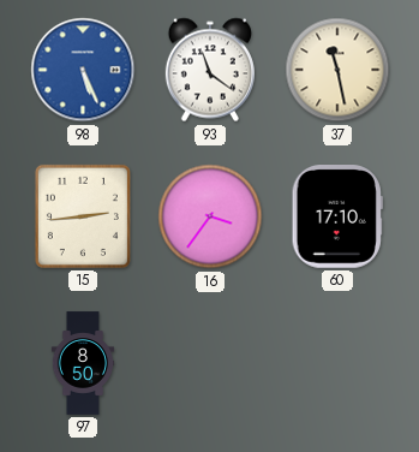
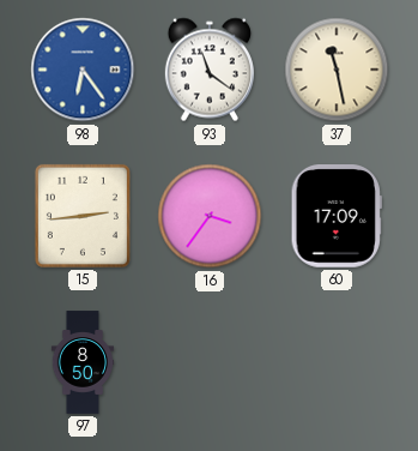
98: 5:26 -> 6:24
60: 17:10 -> 17:09
